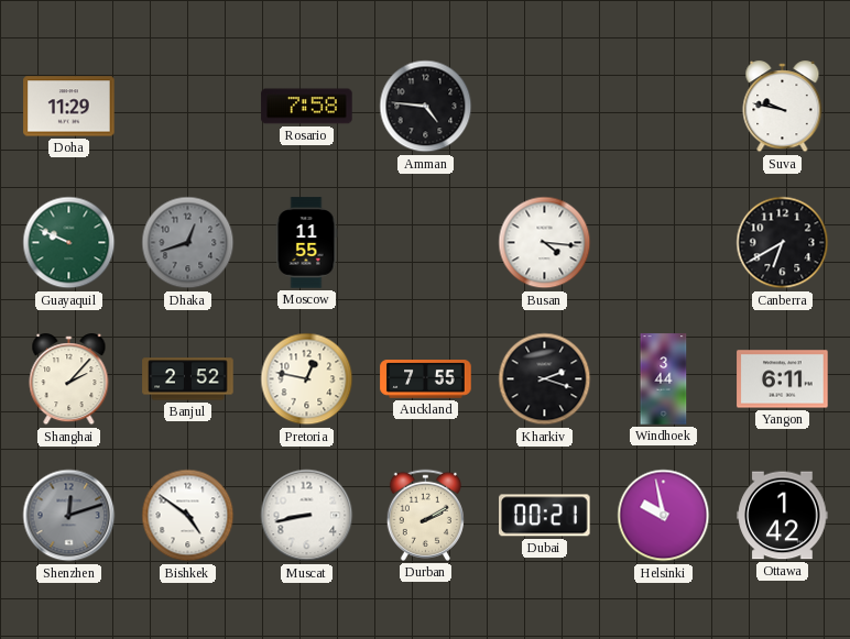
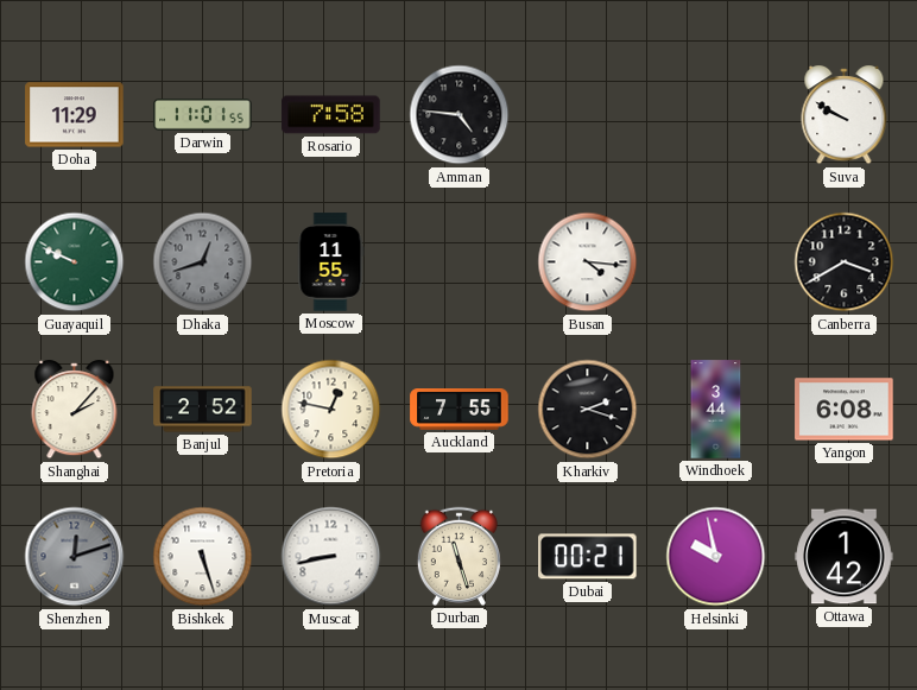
Darwin: none -> 11:01
Suva: 9:47 -> 9:50
Canberra: 6:40 -> 3:40
Yangon: 6:11 -> 6:08
Bishkek: 4:51 -> 5:27
Durban: 2:10 -> 11:27
